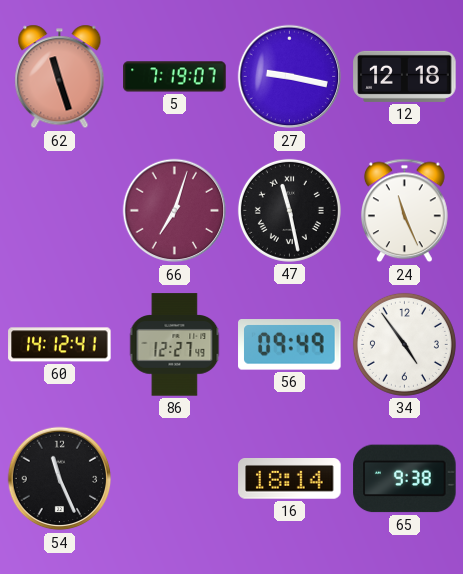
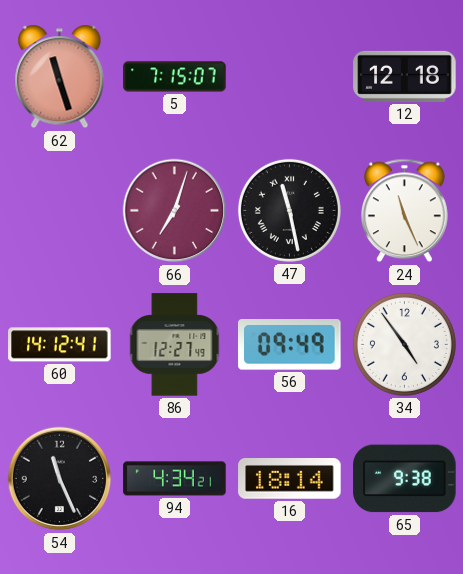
5: 7:19 -> 7:15
27: 9:17 -> none
94: none -> 4:34
